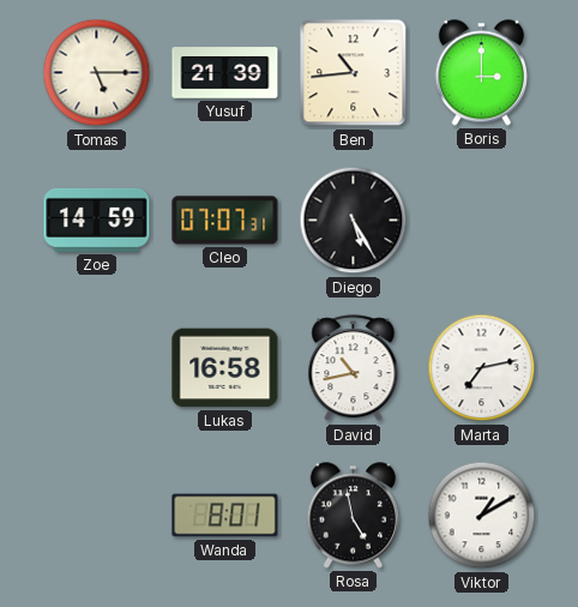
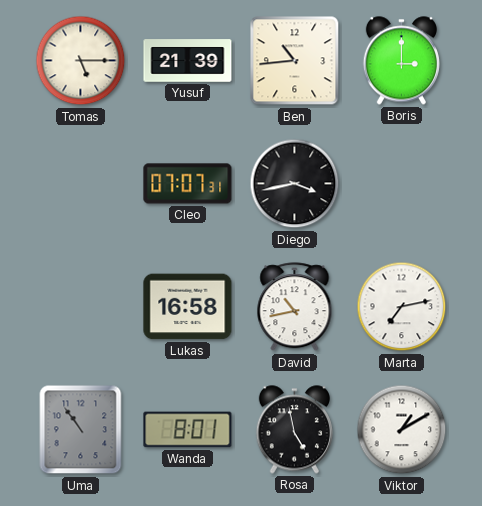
Zoe: 14:59 -> none
Diego: 5:25 -> 3:43
Uma: none -> 10:54
